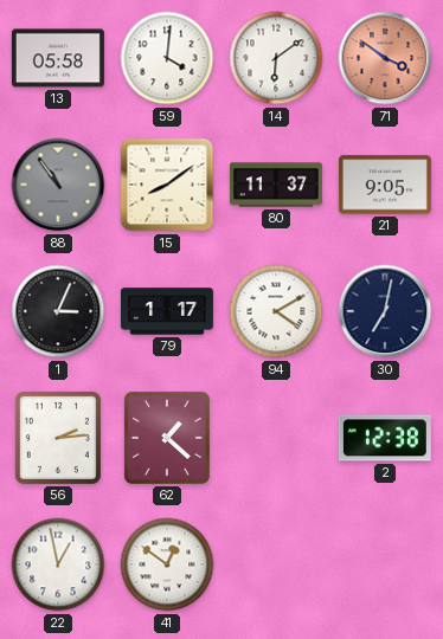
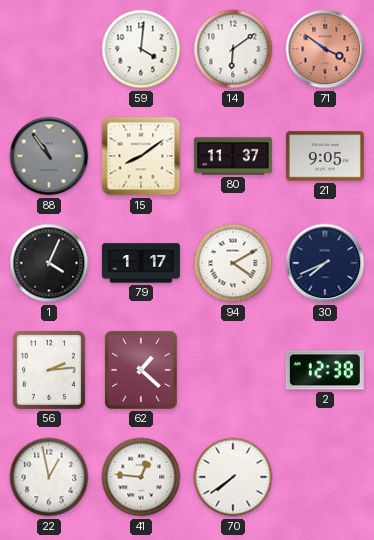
13: 05:58 -> none
1: 3:04 -> 4:04
30: 7:02 -> 7:41
41: 12:51 -> 12:46
70: none -> 7:39
